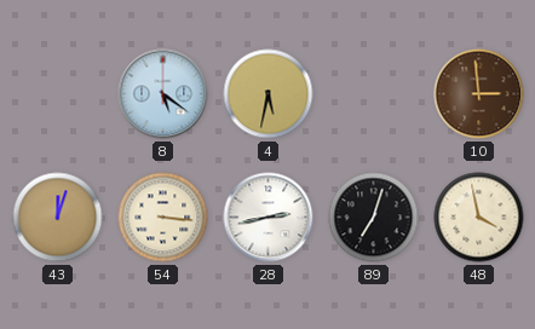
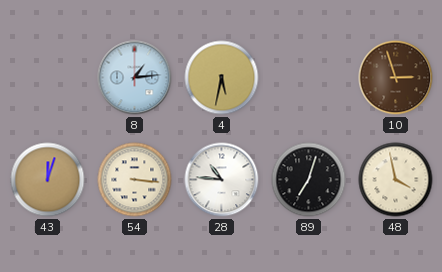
8: 5:21 -> 1:14
10: 2:59 -> 2:57
28: 2:43 -> 10:46
